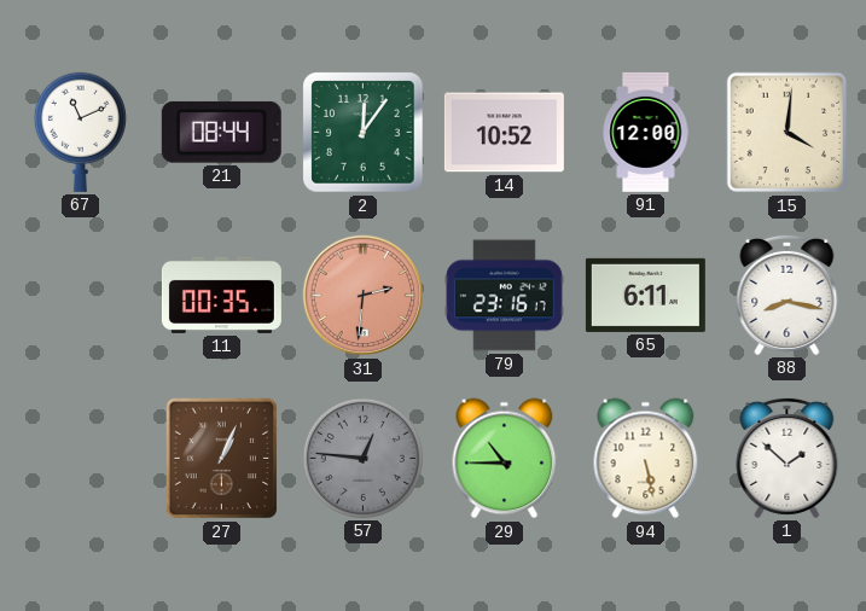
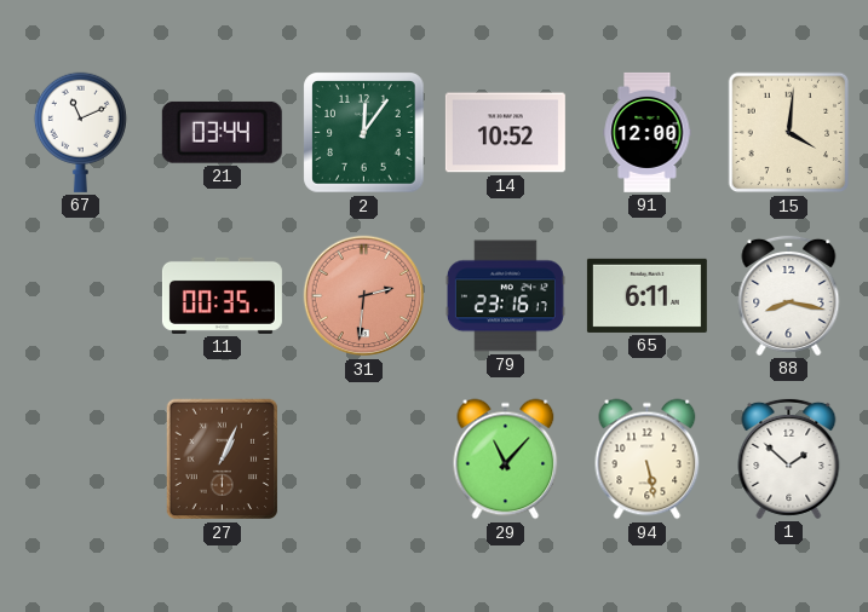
21: 08:44 -> 03:44
57: 12:46 -> none
29: 10:45 -> 11:07
